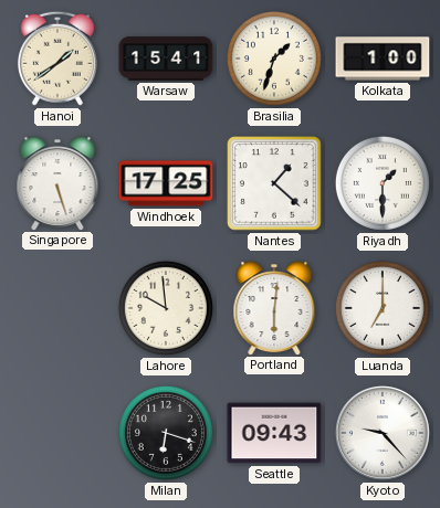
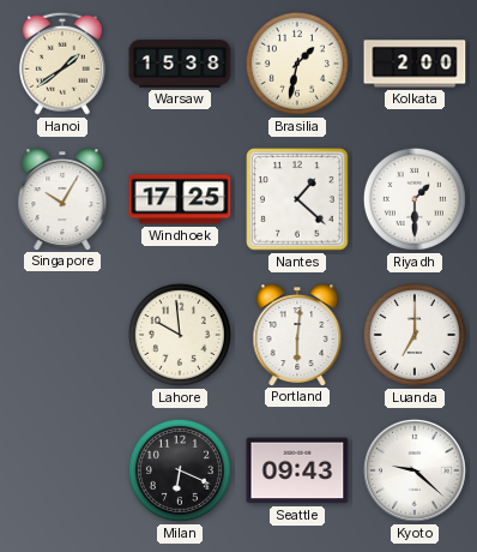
Warsaw: 15:41 -> 15:38
Brasilia: 1:33 -> 1:32
Kolkata: 1:00 -> 2:00
Singapore: 5:27 -> 10:05
Milan: 6:18 -> 6:19
Kyoto: 9:23 -> 9:22
